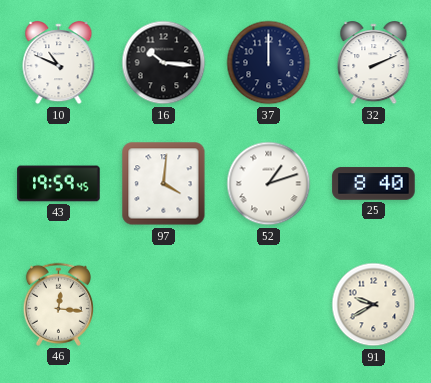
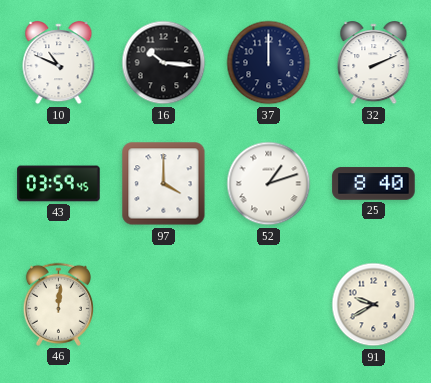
43: 19:59 -> 03:59
97: 4:01 -> 4:00
46: 12:16 -> 12:01
